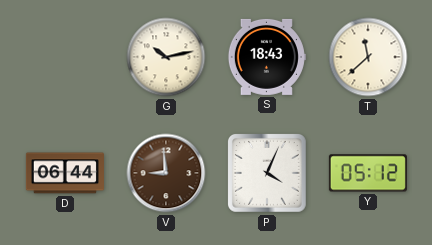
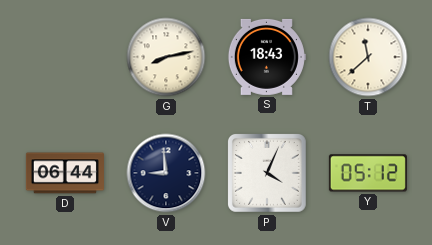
G: 10:13 -> 8:13
V dial: brown -> navy
